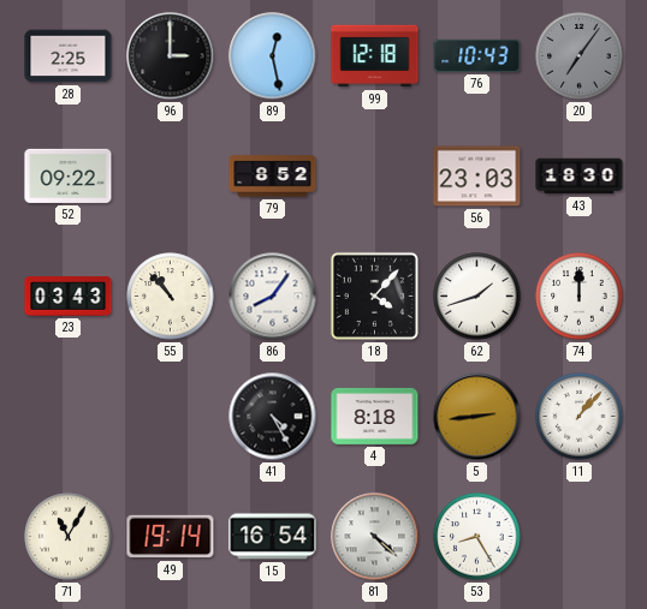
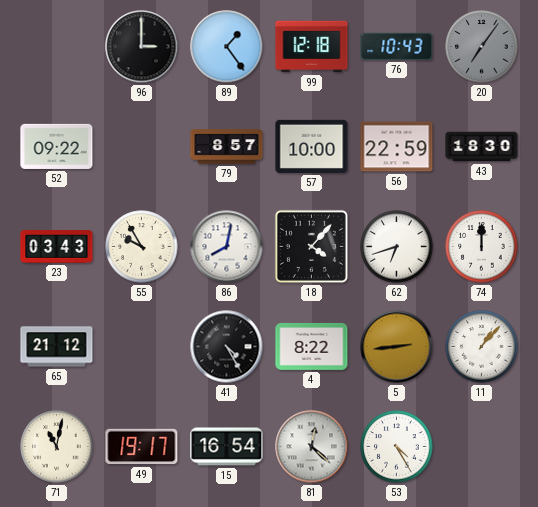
28: 2:25 -> none
89: 12:28 -> 1:24
79: 8:52 -> 8:57
57: none -> 10:00
56: 23:03 -> 22:59
55: 10:53 -> 9:55
86: 8:06 -> 8:02
62: 1:42 -> 6:42
65: none -> 21:12
4: 8:18 -> 8:22
71: 11:05 -> 11:02
49: 19:14 -> 19:17
81: 4:22 -> 12:22
53: 8:25 -> 4:25
